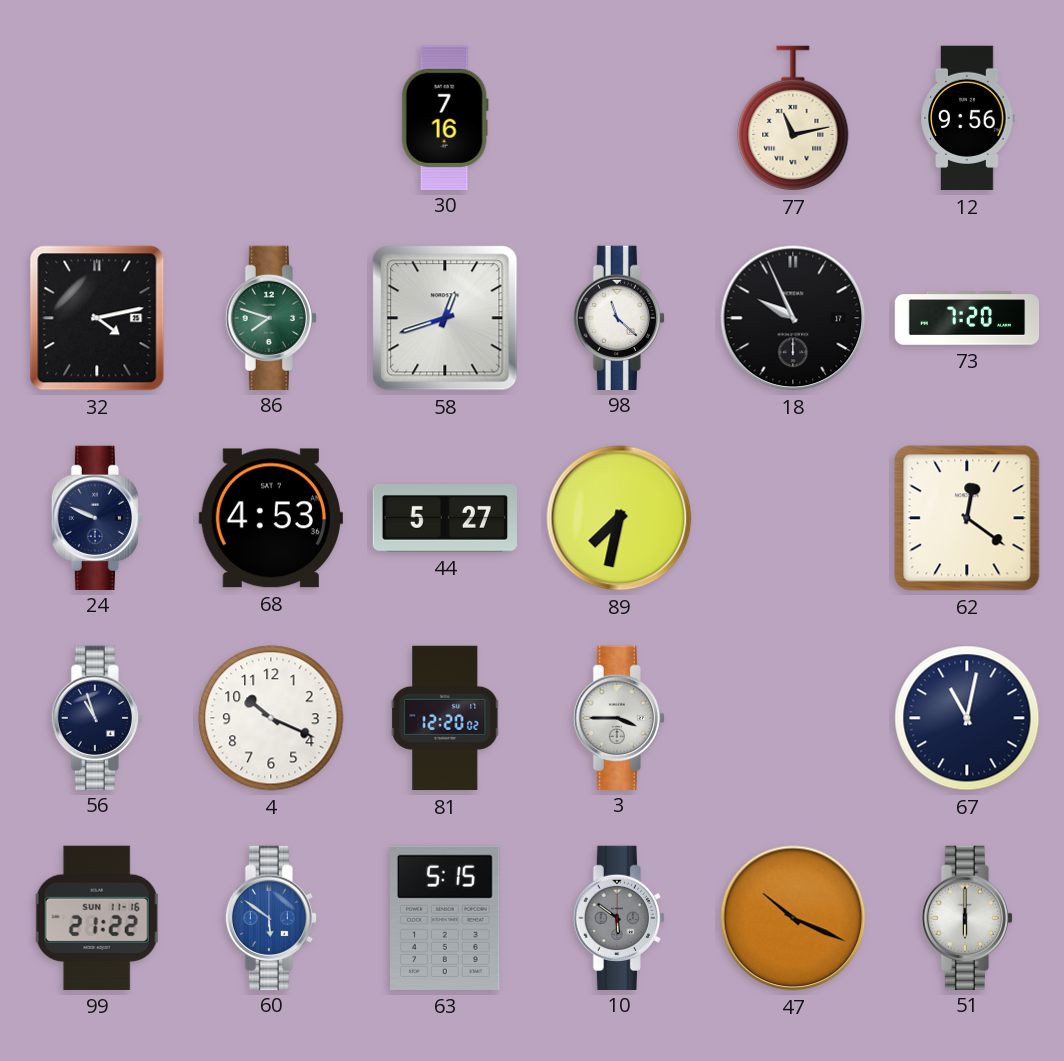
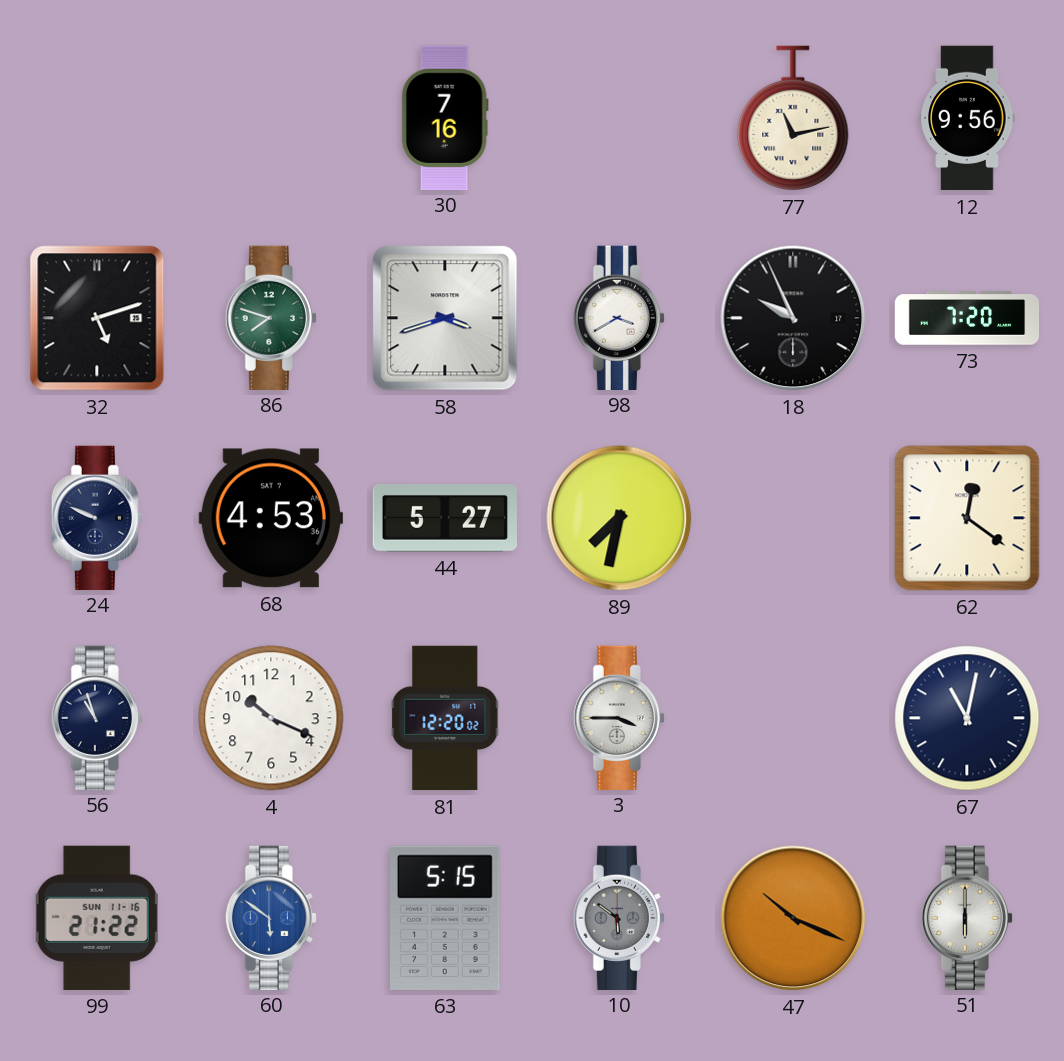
32: 4:13 -> 5:12
58: 12:42 -> 3:42
98: 11:22 -> 3:40
